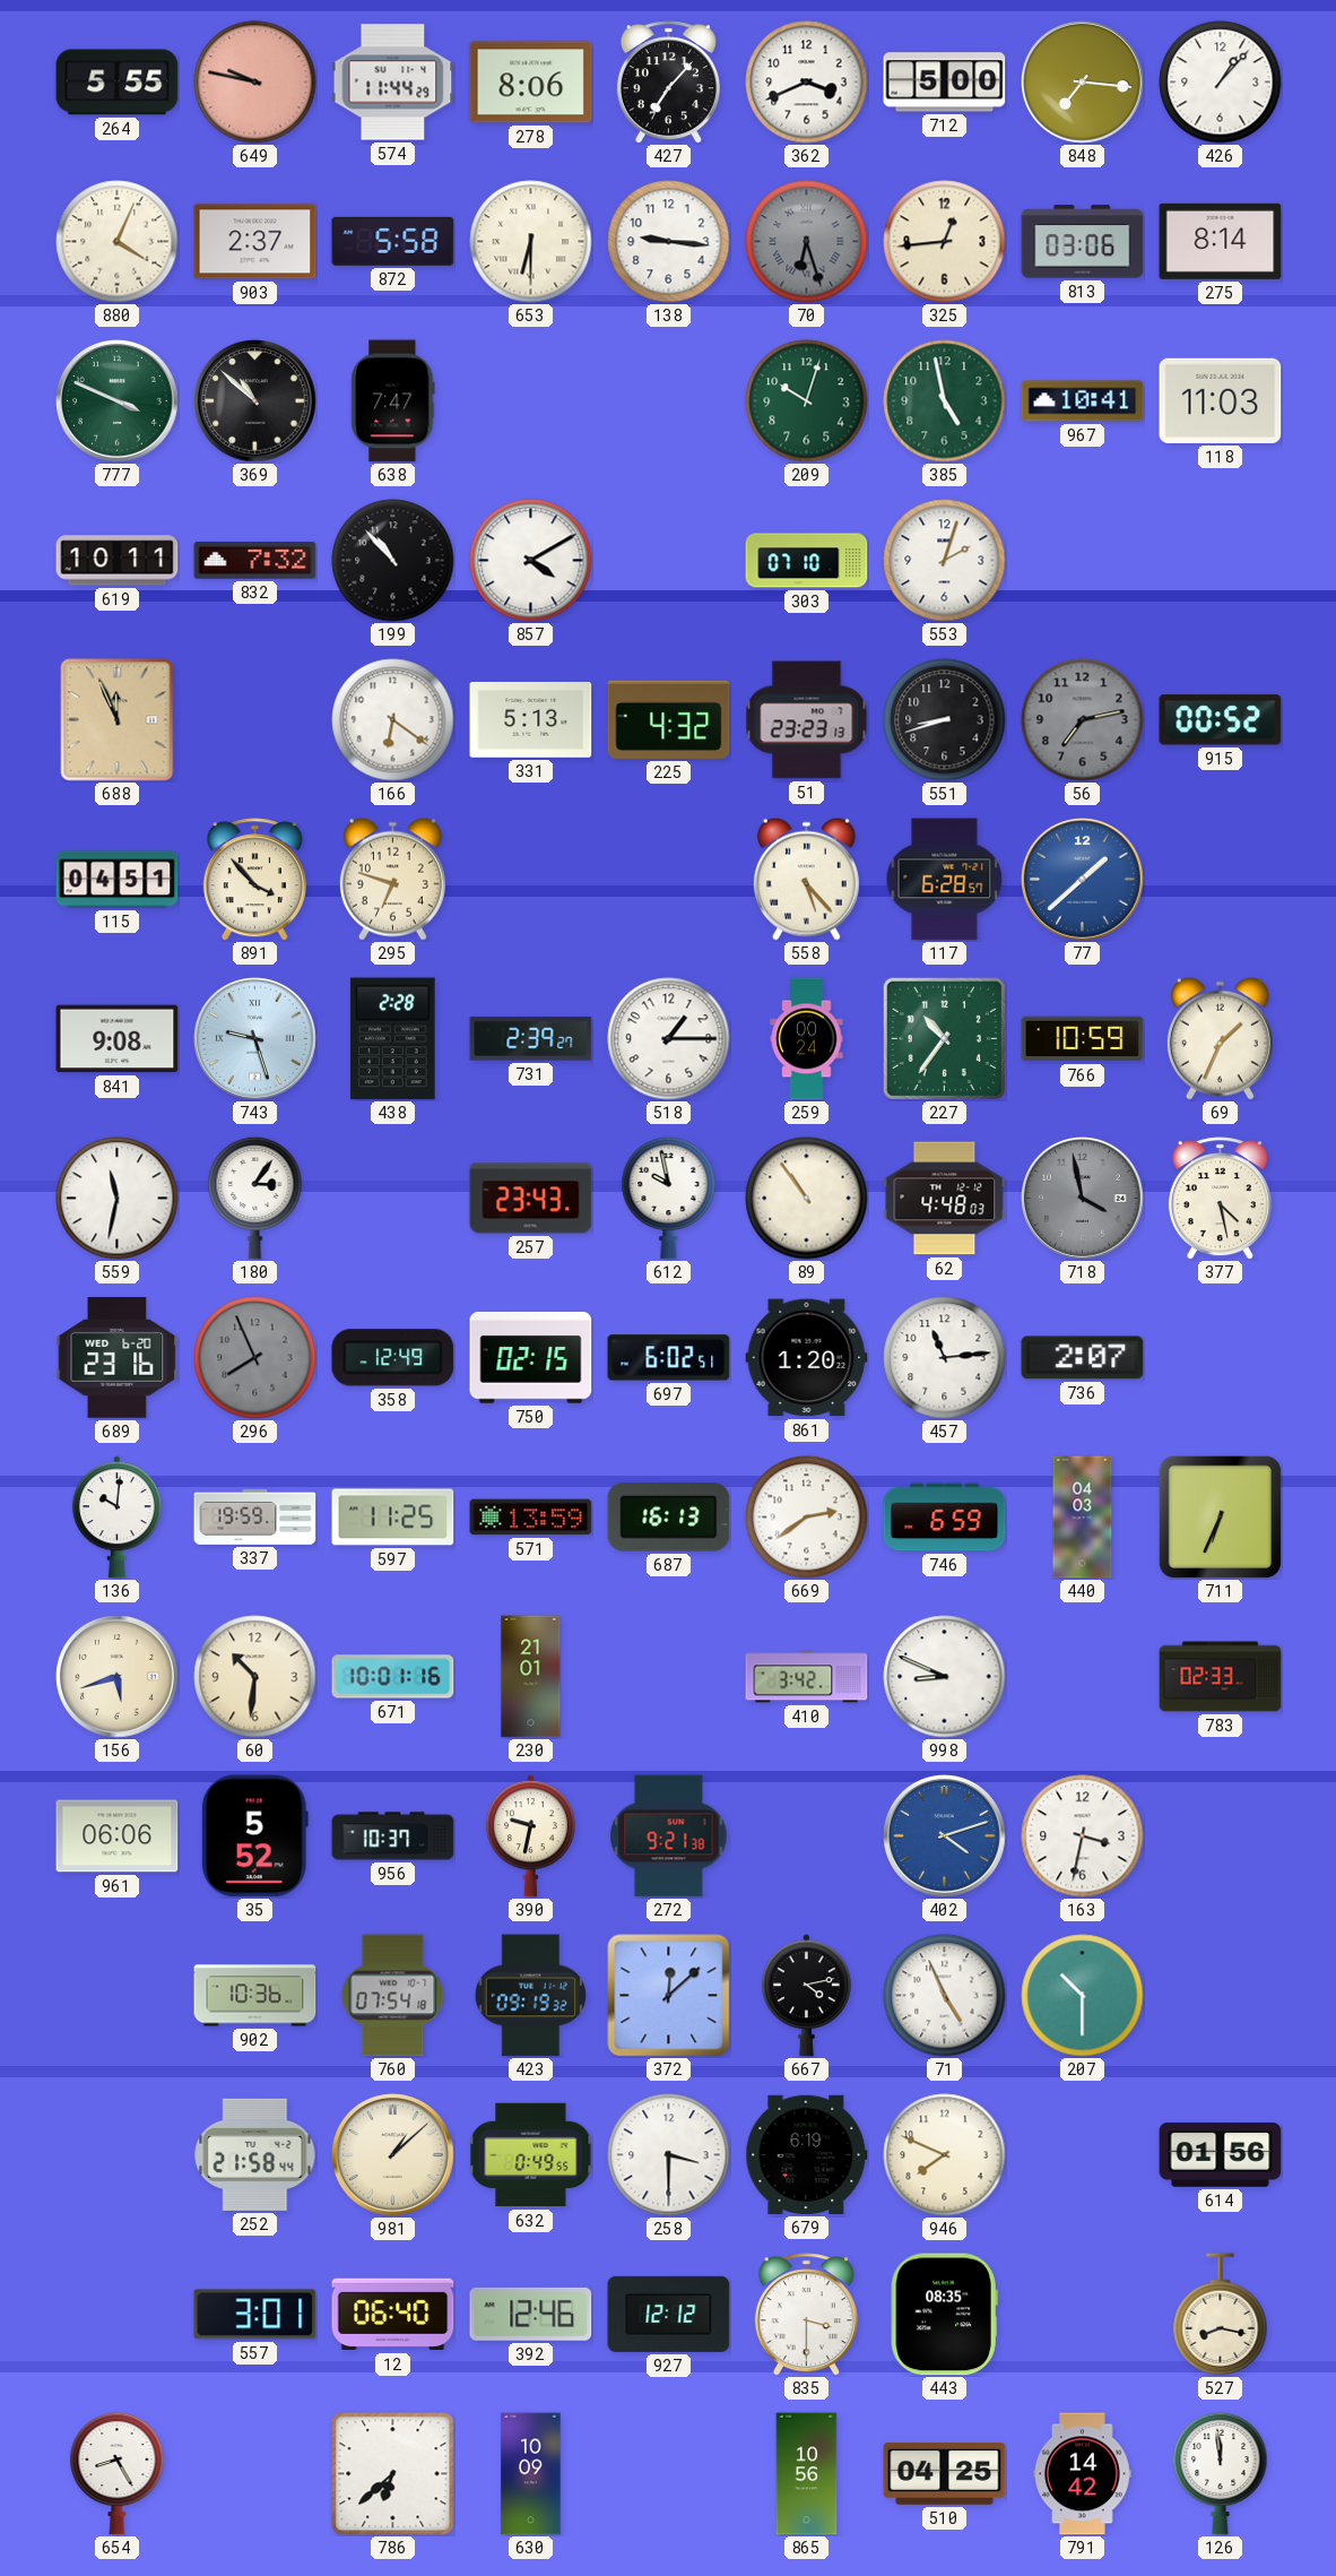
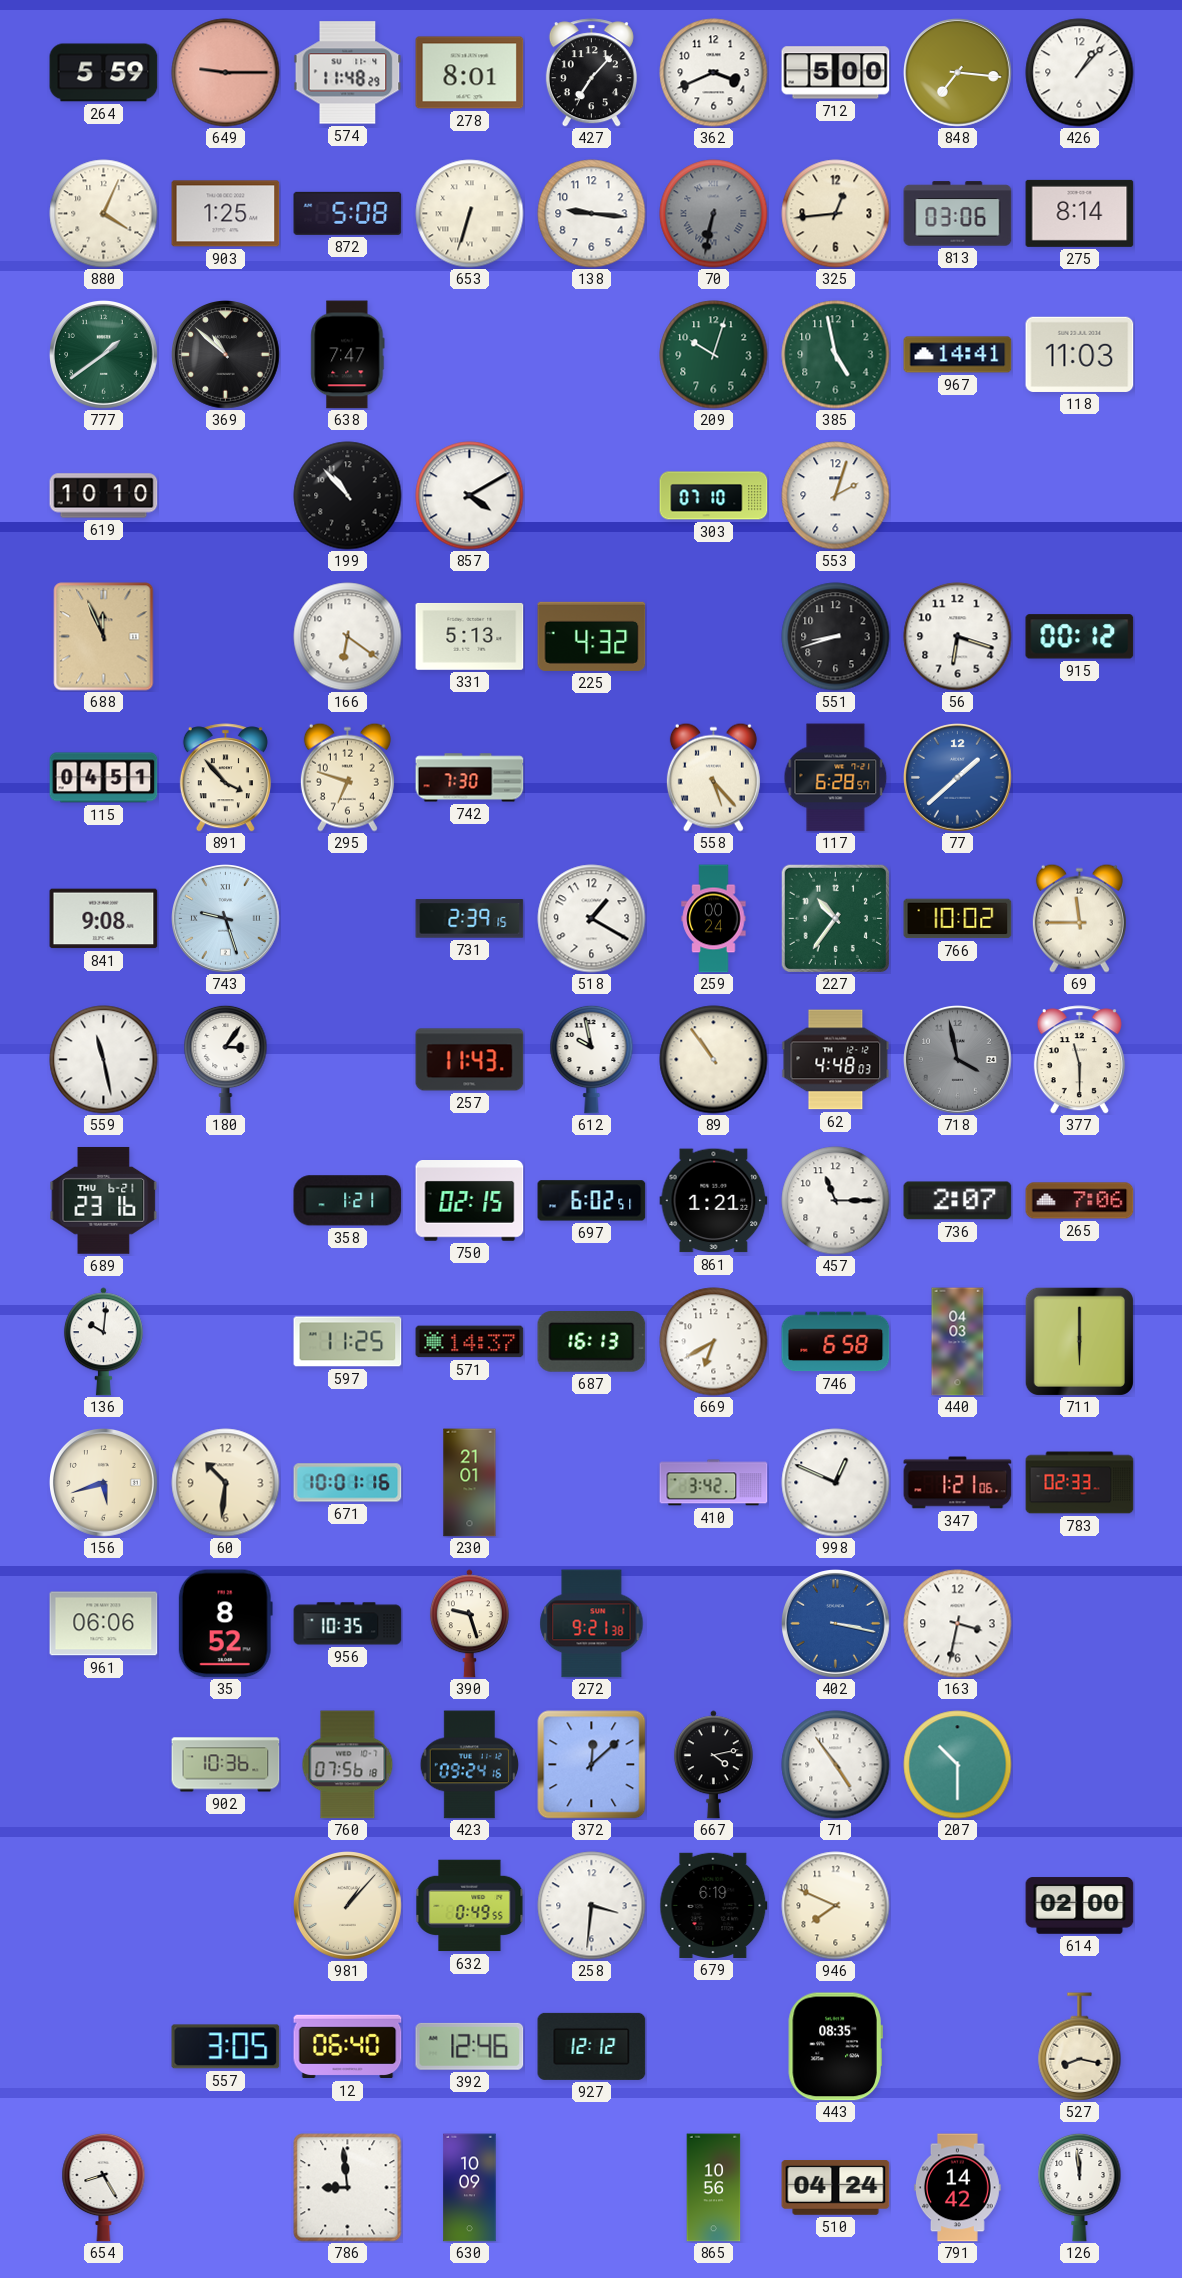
264: 5:55 -> 5:59
649: 9:47 -> 9:15
574: 11:44 -> 11:48
278: 8:06 -> 8:01
903: 2:37 -> 1:25
872: 5:58 -> 5:08
653: 6:30 -> 6:33
70: 6:27 -> 6:32
777: 3:49 -> 1:39
967: 10:41 -> 14:41
619: 10:11 -> 10:10
832: 7:32 -> none
51: 23:23 -> none
56: 7:13 -> 6:18
56 dial: grey -> white
915: 00:52 -> 00:12
742: none -> 7:30
438: 2:28 -> none
731: 2:39:27 -> 2:39:15
518: 1:15 -> 1:20
766: 10:59 -> 10:02
69: 1:34 -> 11:45
559: 11:32 -> 11:28
257: 23:43 -> 11:43
377: 4:28 -> 11:30
689 date: WED 6-20 -> THU 6-21
296: 7:56 -> none
358: 12:49 -> 1:21
861: 1:20 -> 1:21
457: 11:14 -> 11:15
265: none -> 7:06
337: 19:59 -> none
571: 13:59 -> 14:37
669: 2:39 -> 6:40
746: 6:59 -> 6:58
711: 6:34 -> 6:00
998: 8:49 -> 12:49
347: none -> 1:21
35: 5:52 -> 8:52
956: 10:37 -> 10:35
390: 9:32 -> 9:27
402: 4:12 -> 3:17
760: 07:54 -> 07:56
423: 09:19 -> 09:24
71: 4:56 -> 4:54
252: 21:58 -> none
981: 1:08 -> 1:07
258: 3:30 -> 3:31
614: 01:56 -> 02:00
557: 3:01 -> 3:05
835: 3:30 -> none
786: 6:38 -> 8:59
510: 04:25 -> 04:24
